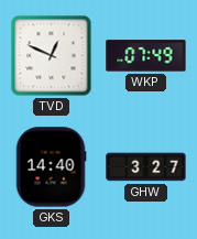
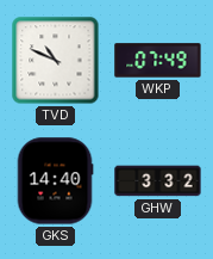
TVD: 12:49 -> 10:49
GHW: 3:27 -> 3:32
